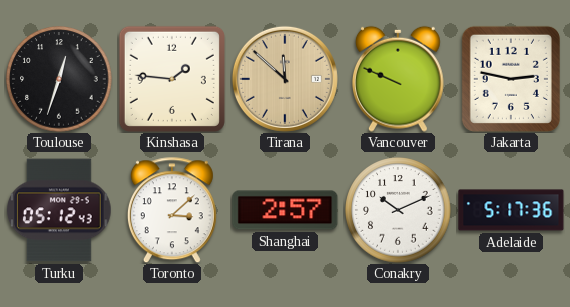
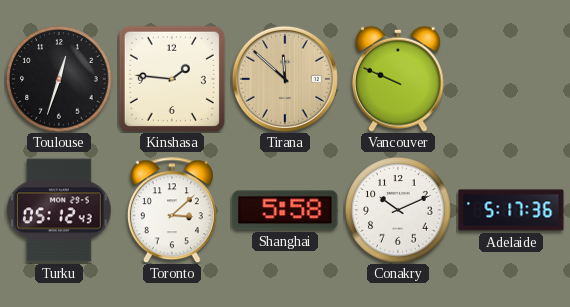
Jakarta: 2:47 -> none
Shanghai: 2:57 -> 5:58
